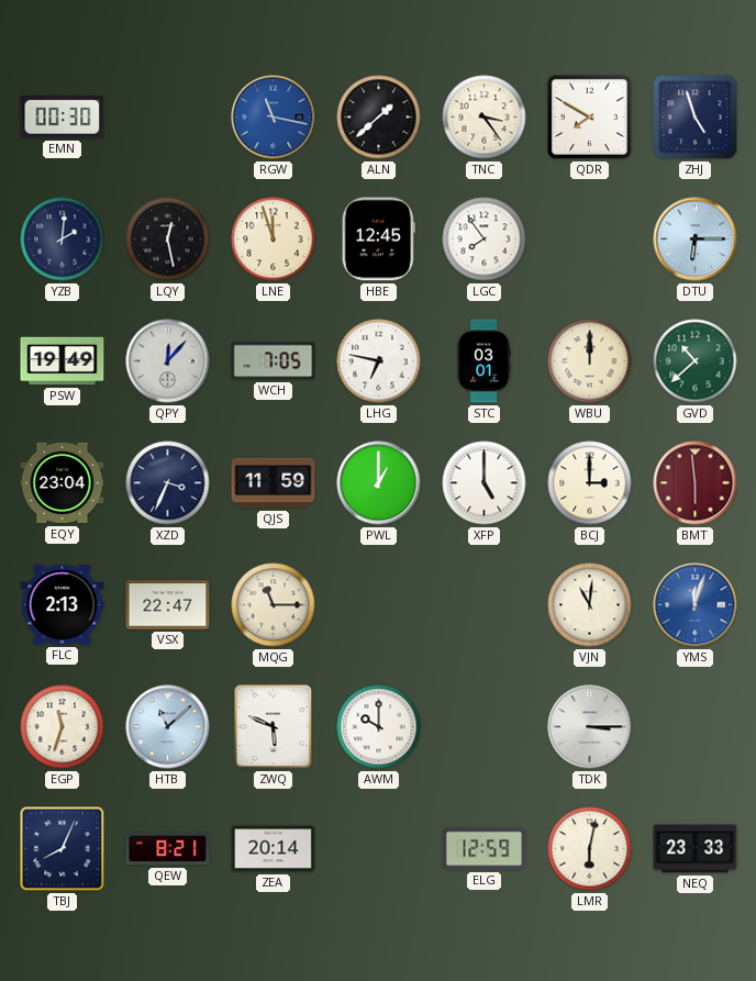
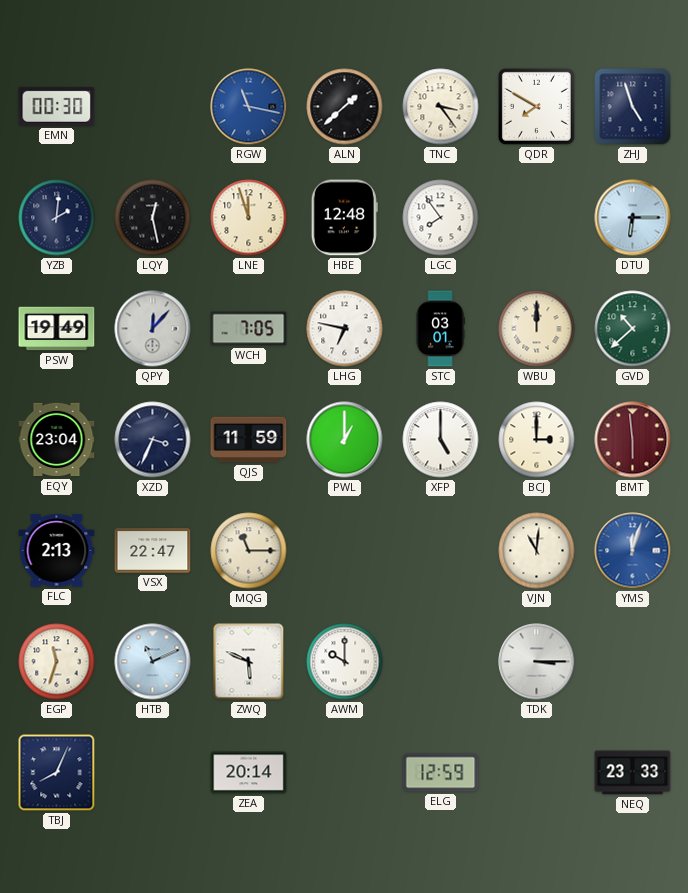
HBE: 12:45 -> 12:48
HTB: 11:08 -> 11:11
QEW: 8:21 -> none
LMR: 6:02 -> none
